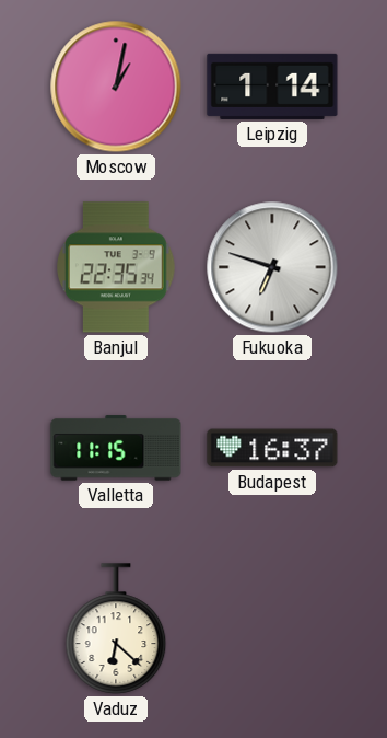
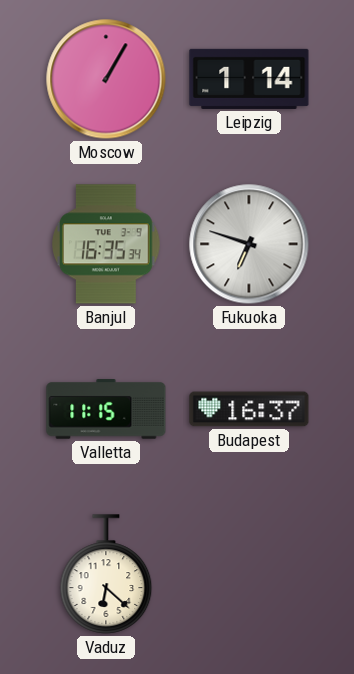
Moscow: 1:02 -> 1:05
Banjul: 22:35 -> 16:35
